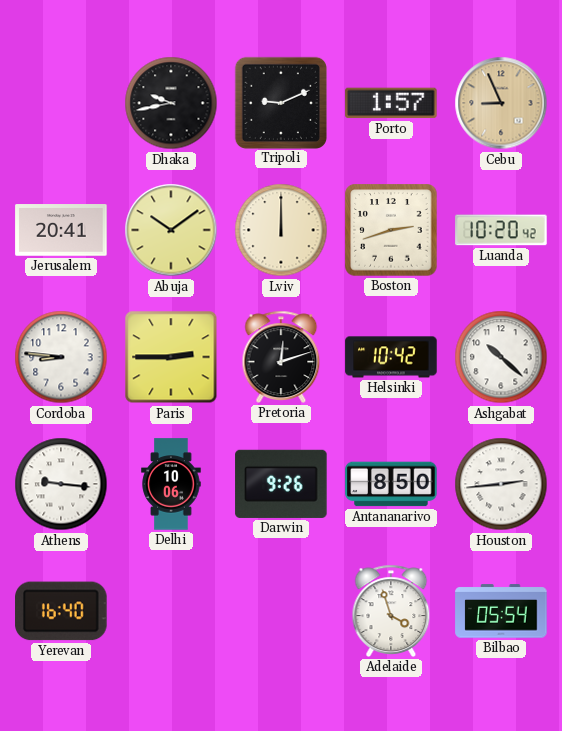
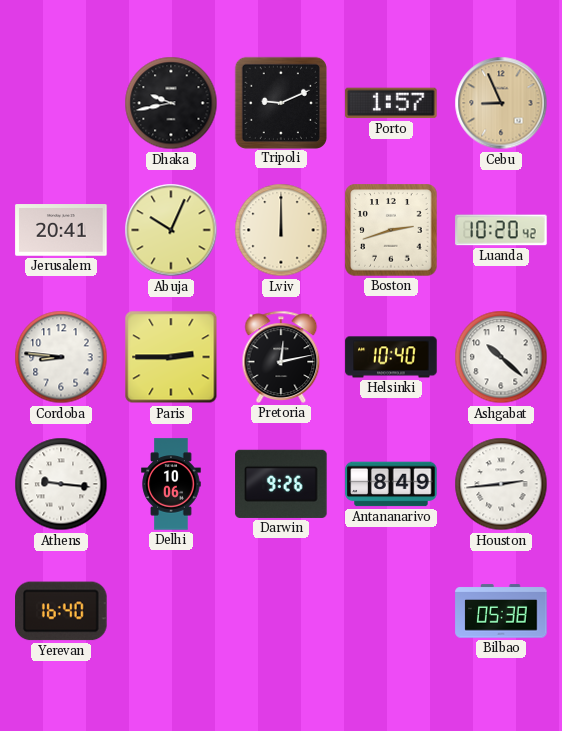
Abuja: 10:09 -> 10:04
Pretoria: 12:12 -> 12:13
Helsinki: 10:42 -> 10:40
Antananarivo: 8:50 -> 8:49
Adelaide: 3:57 -> none
Bilbao: 05:54 -> 05:38
